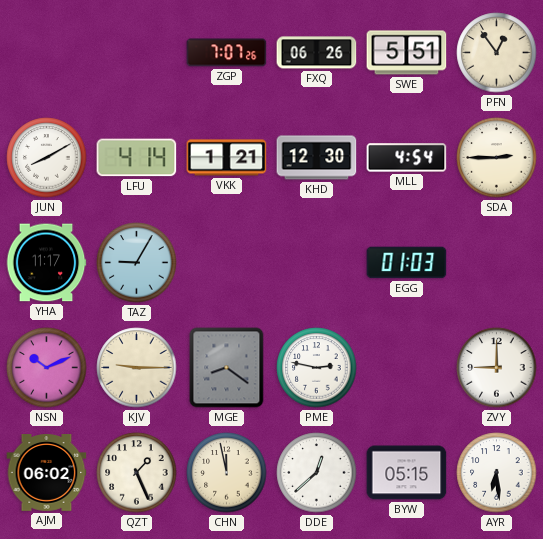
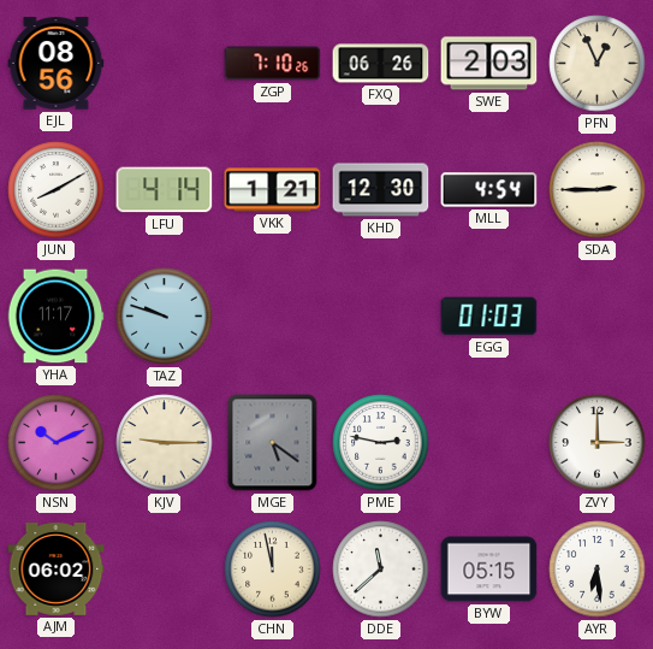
EJL: none -> 08:56
ZGP: 7:07 -> 7:10
SWE: 5:51 -> 2:03
PFN: 12:54 -> 12:56
TAZ: 9:05 -> 9:48
MGE: 8:21 -> 5:21
ZVY: 9:00 -> 3:00
QZT: 1:26 -> none
DDE: 12:38 -> 11:38
